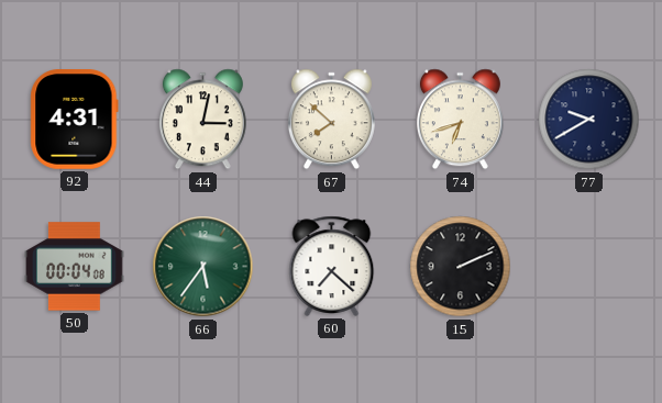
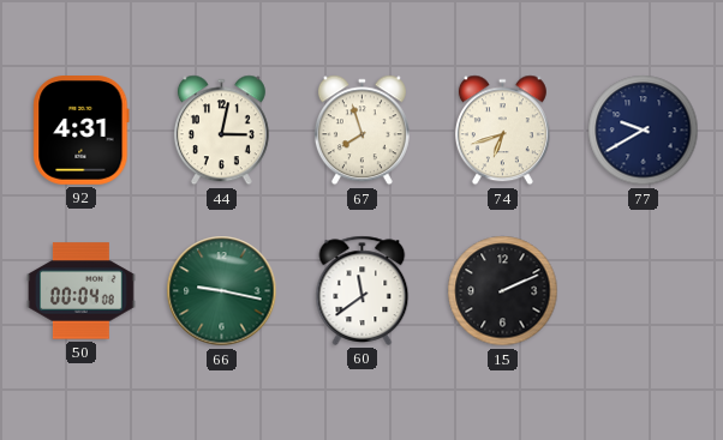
67: 7:52 -> 7:57
66: 5:36 -> 9:17
60: 7:22 -> 11:39
